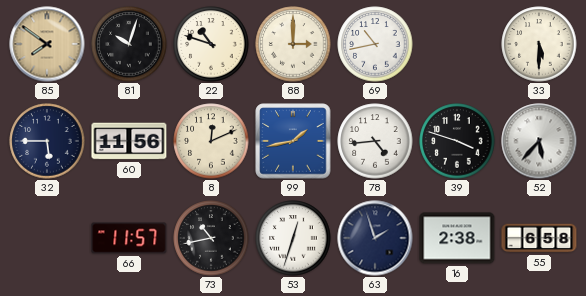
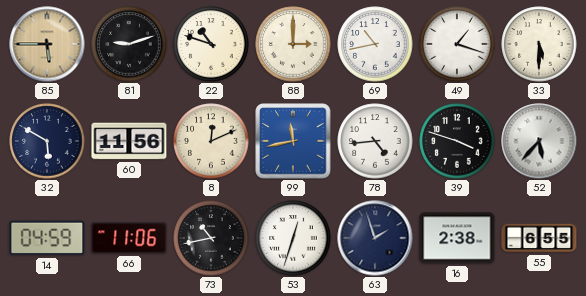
85: 7:51 -> 5:45
81: 10:03 -> 9:12
49: none -> 1:18
32: 5:45 -> 5:50
99: 1:43 -> 11:43
14: none -> 04:59
66: 11:57 -> 11:06
55: 6:58 -> 6:55
